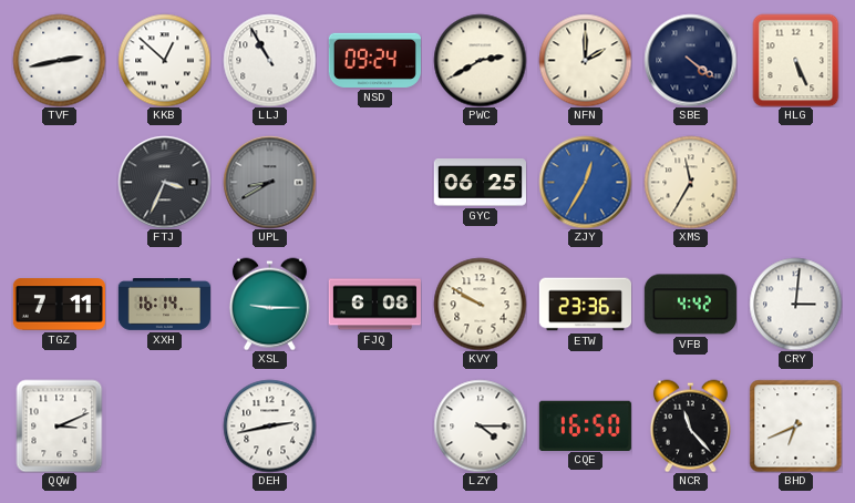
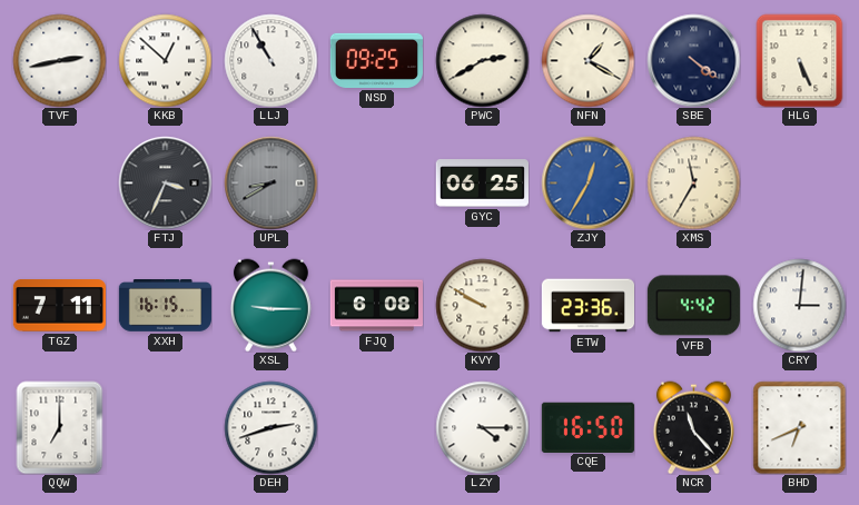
NSD: 09:24 -> 09:25
NFN: 2:00 -> 1:20
XXH: 16:14 -> 16:15
QQW: 3:11 -> 7:00
DEH: 2:43 -> 2:42
